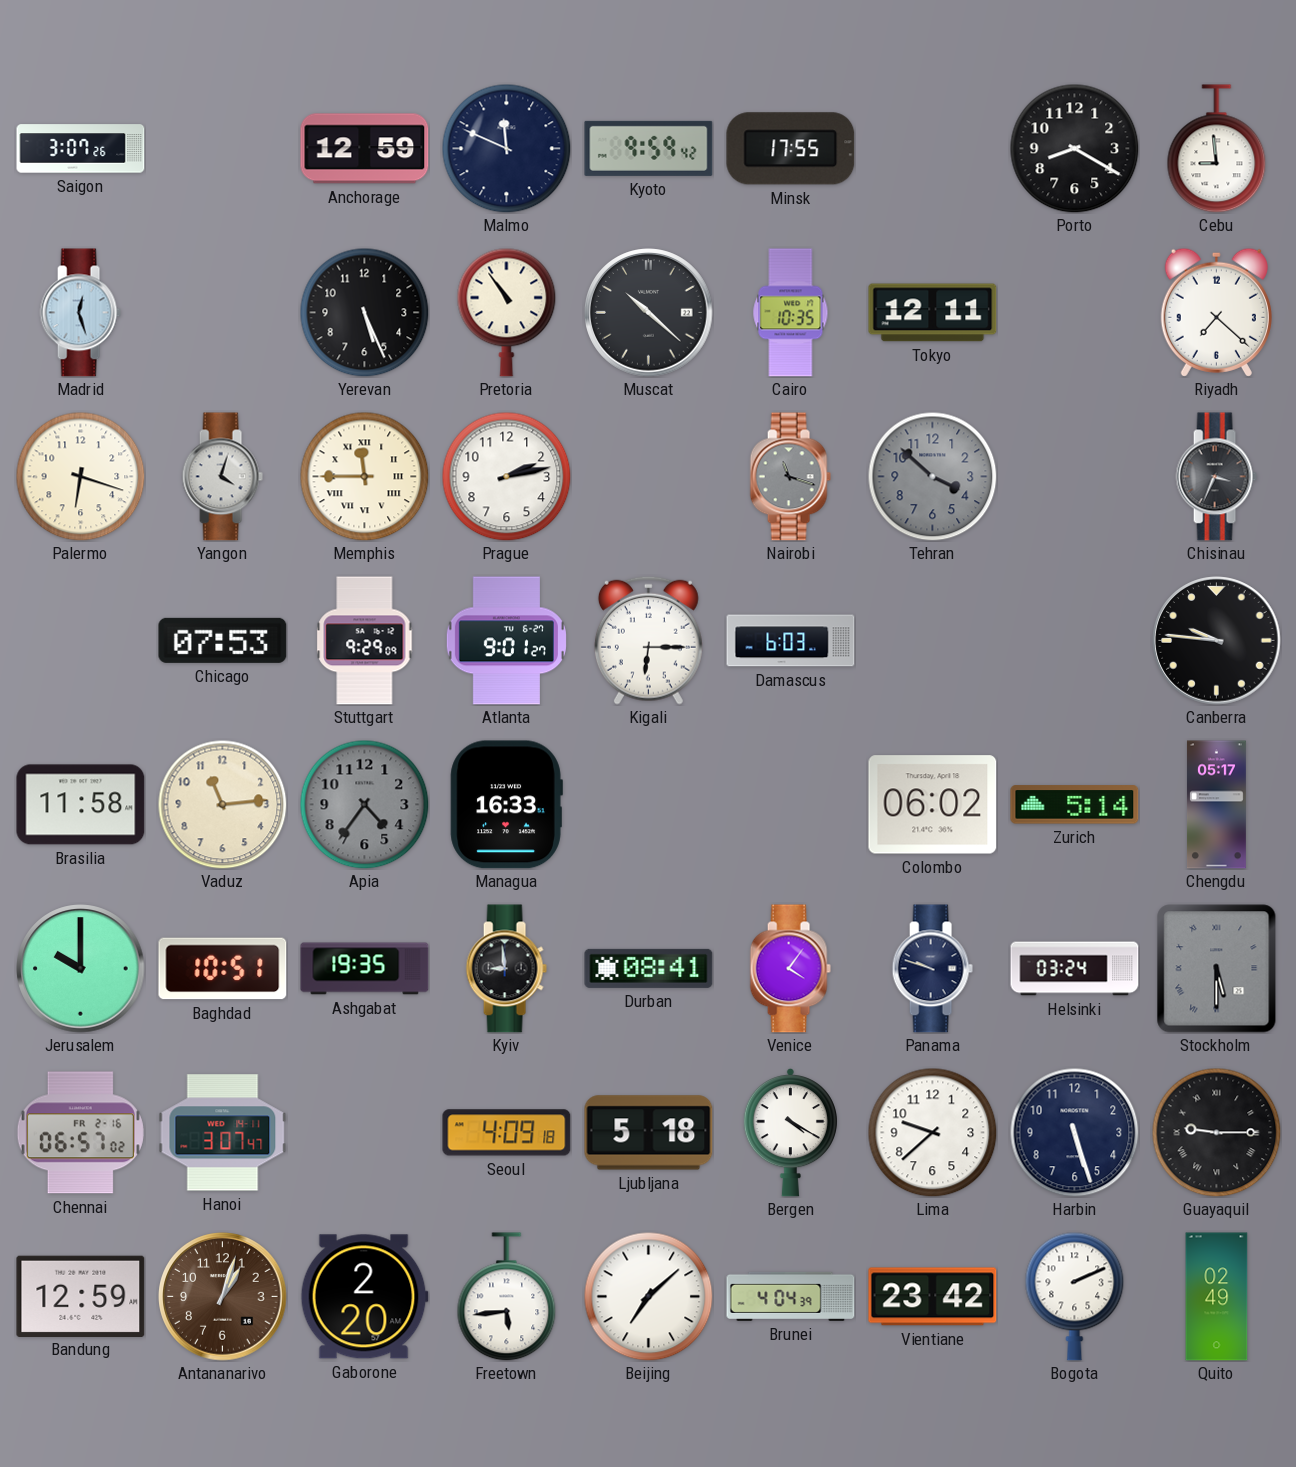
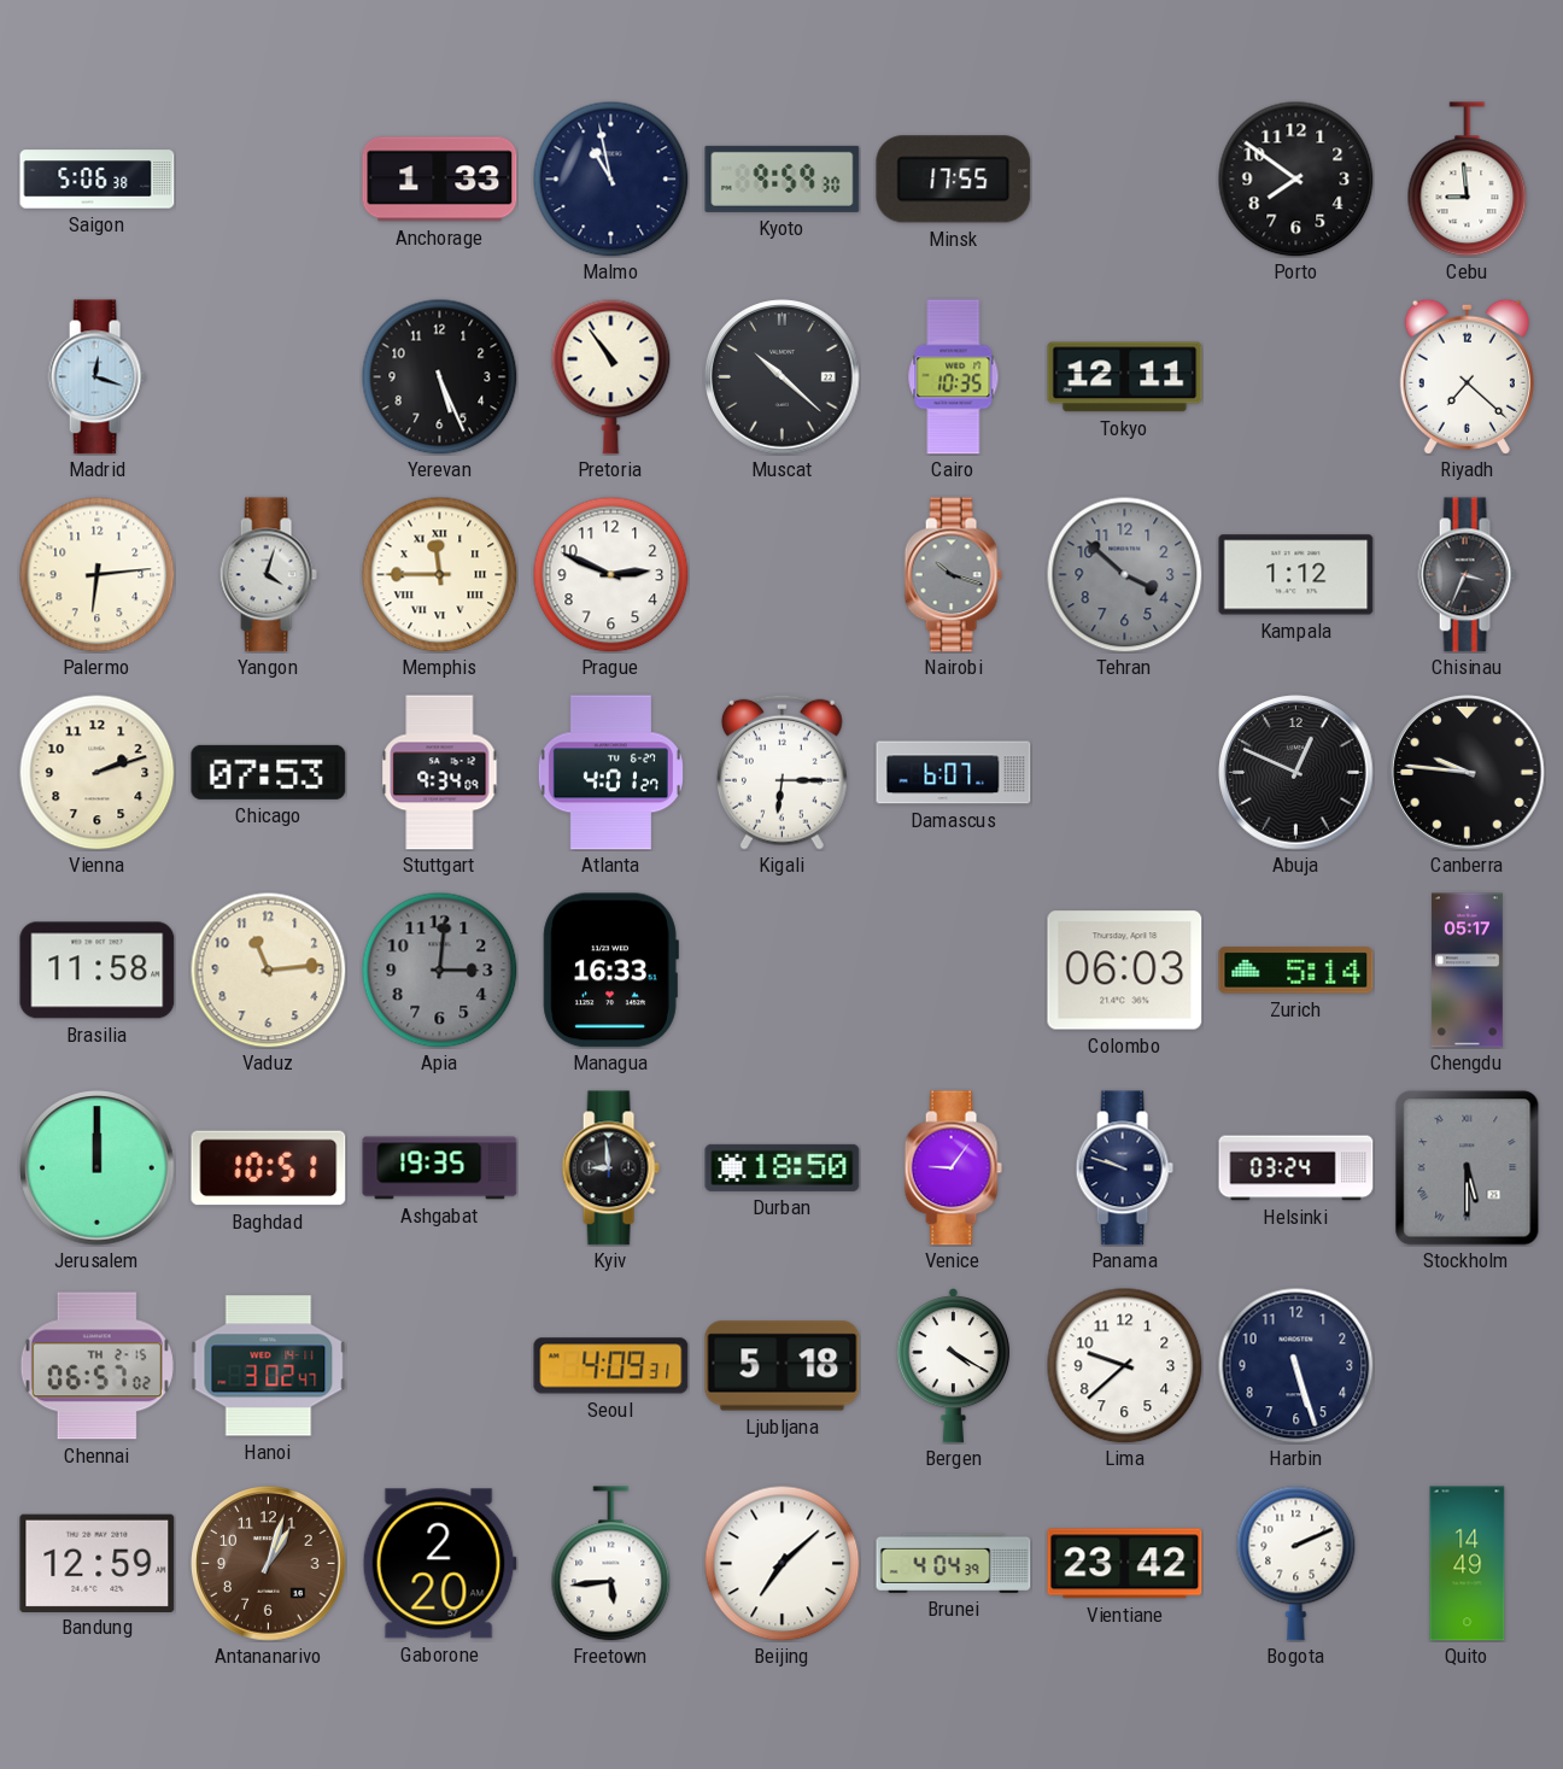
Saigon: 3:07 -> 5:06
Anchorage: 12:59 -> 1:33
Malmo: 11:49 -> 10:58
Kyoto: 9:59:42 -> 9:59:30
Porto: 8:20 -> 7:51
Madrid: 12:27 -> 12:18
Palermo: 6:18 -> 6:14
Prague: 2:13 -> 2:49
Nairobi: 11:18 -> 10:18
Kampala: none -> 1:12
Vienna: none -> 2:12
Stuttgart: 9:29 -> 9:34
Atlanta: 9:01 -> 4:01
Damascus: 6:03 -> 6:07
Abuja: none -> 12:49
Apia: 4:36 -> 3:01
Colombo: 06:02 -> 06:03
Jerusalem: 10:00 -> 12:00
Durban: 08:41 -> 18:50
Venice: 4:06 -> 9:06
Chennai date: FR 2-16 -> TH 2-15
Hanoi: 3:07 -> 3:02
Seoul: 4:09:18 -> 4:09:31
Guayaquil: 9:15 -> none
Quito: 02:49 -> 14:49
